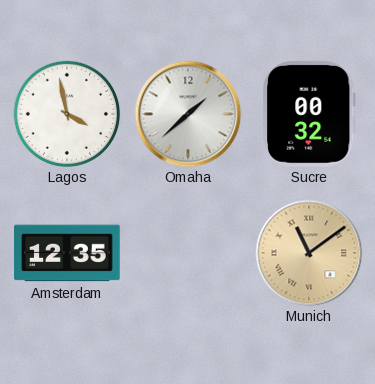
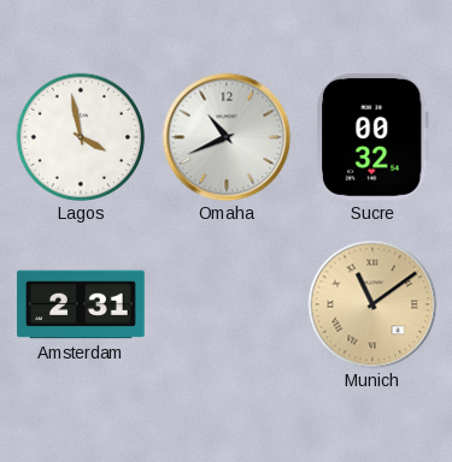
Omaha: 1:38 -> 10:41
Amsterdam: 12:35 -> 2:31
